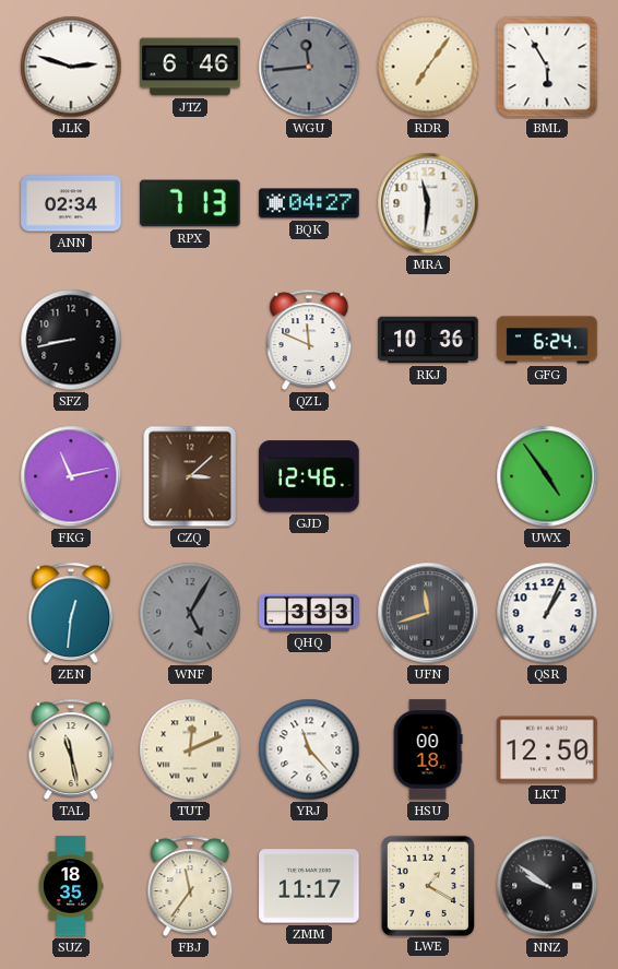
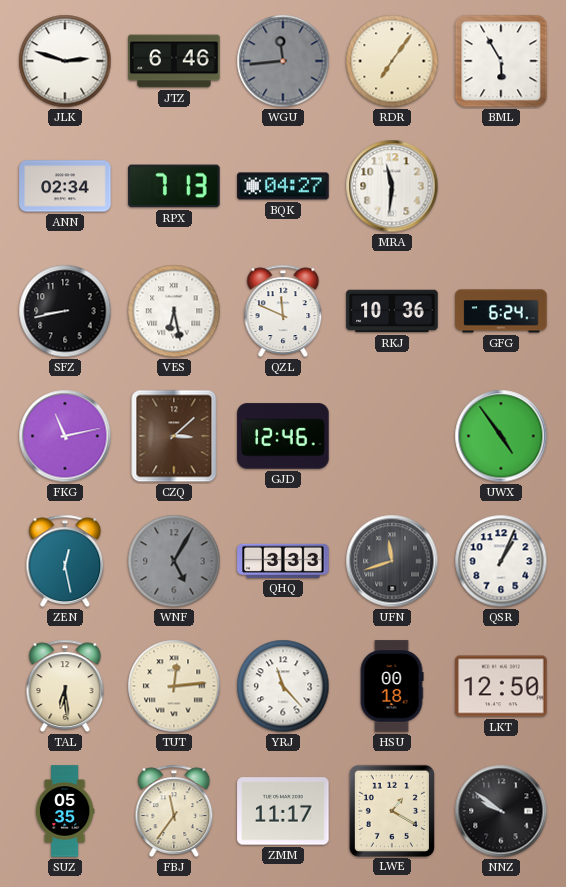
VES: none -> 6:28
ZEN: 12:31 -> 12:28
TAL: 11:28 -> 6:29
TUT: 12:11 -> 12:14
SUZ: 18:35 -> 05:35
